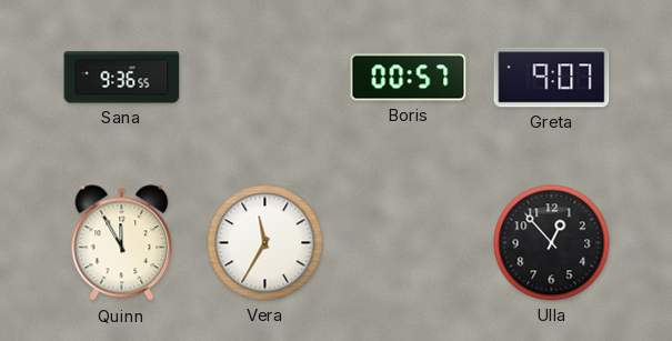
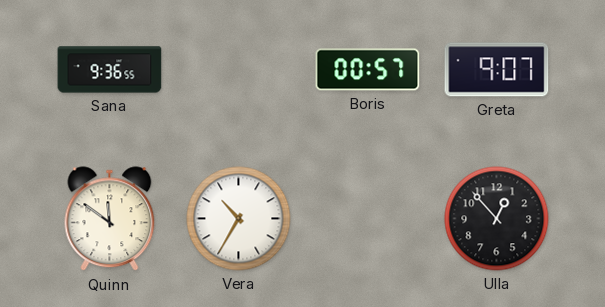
Quinn: 11:55 -> 11:51
Vera: 11:35 -> 10:35
